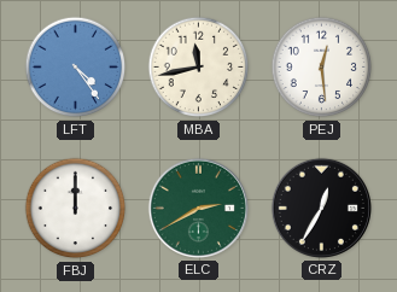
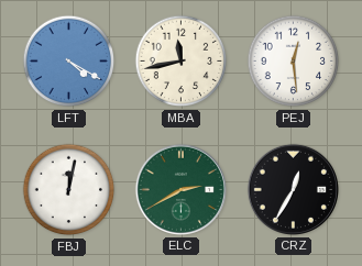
LFT: 4:24 -> 4:20
FBJ: 12:00 -> 12:02
